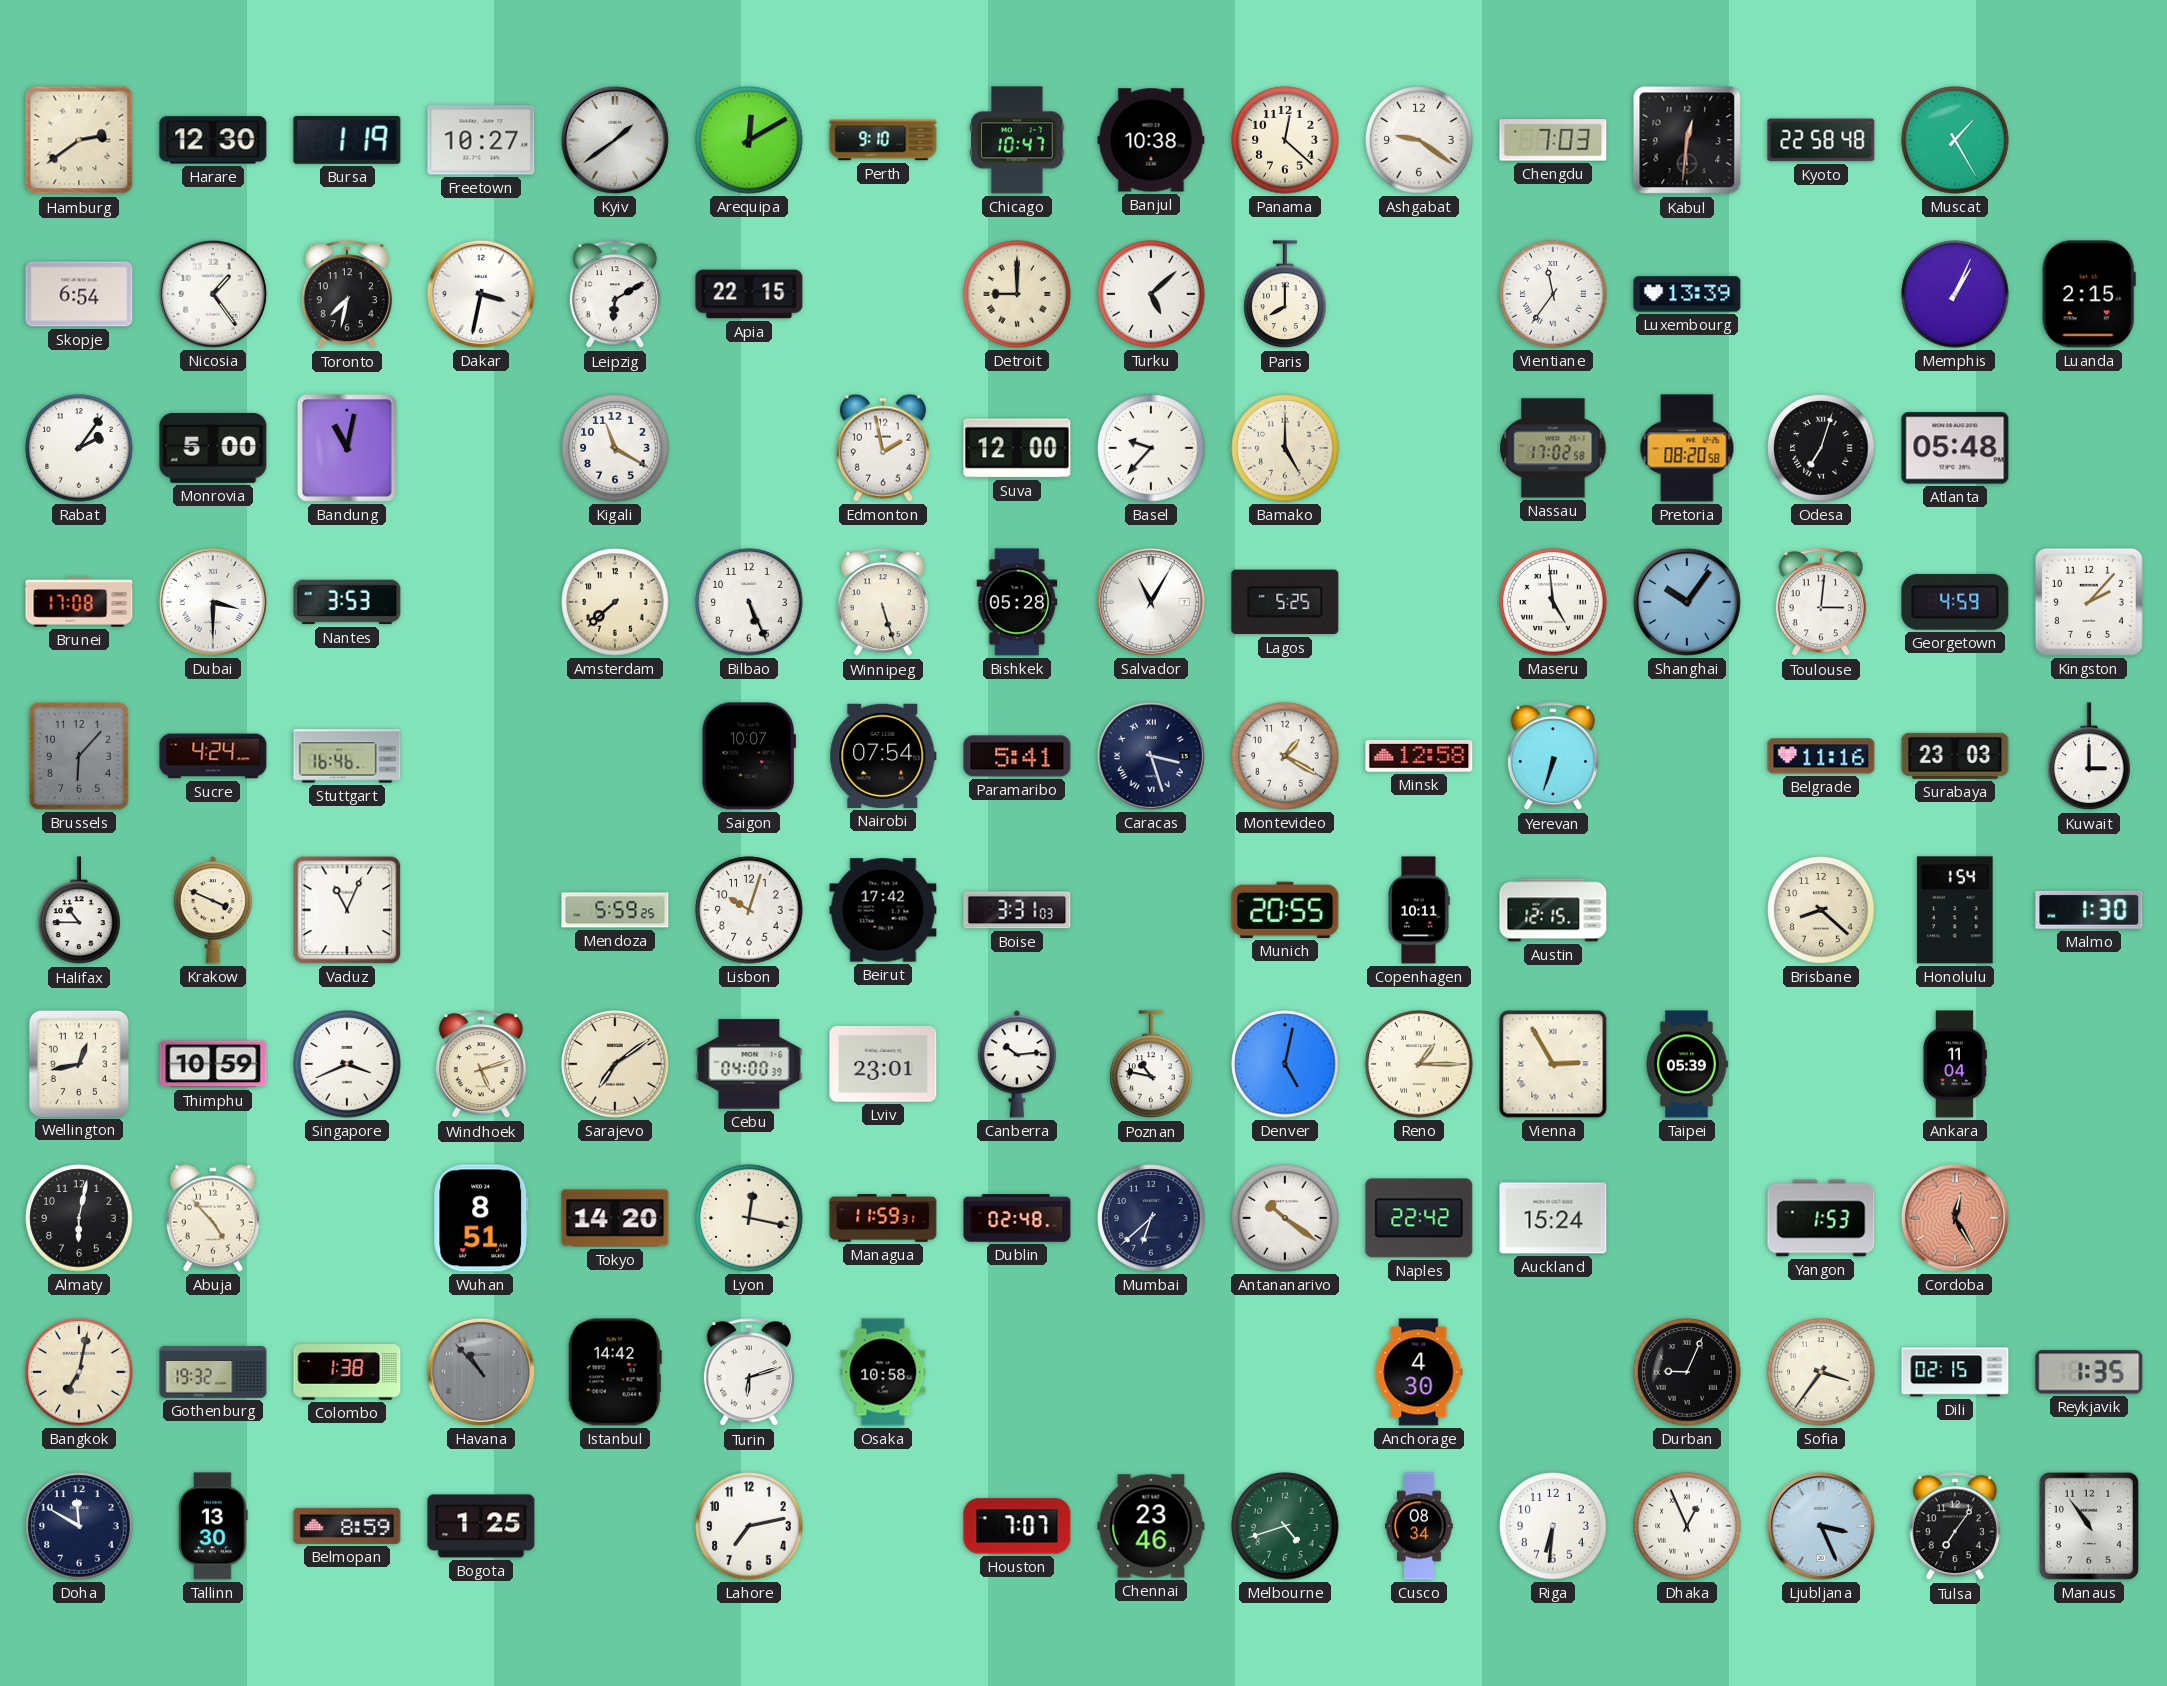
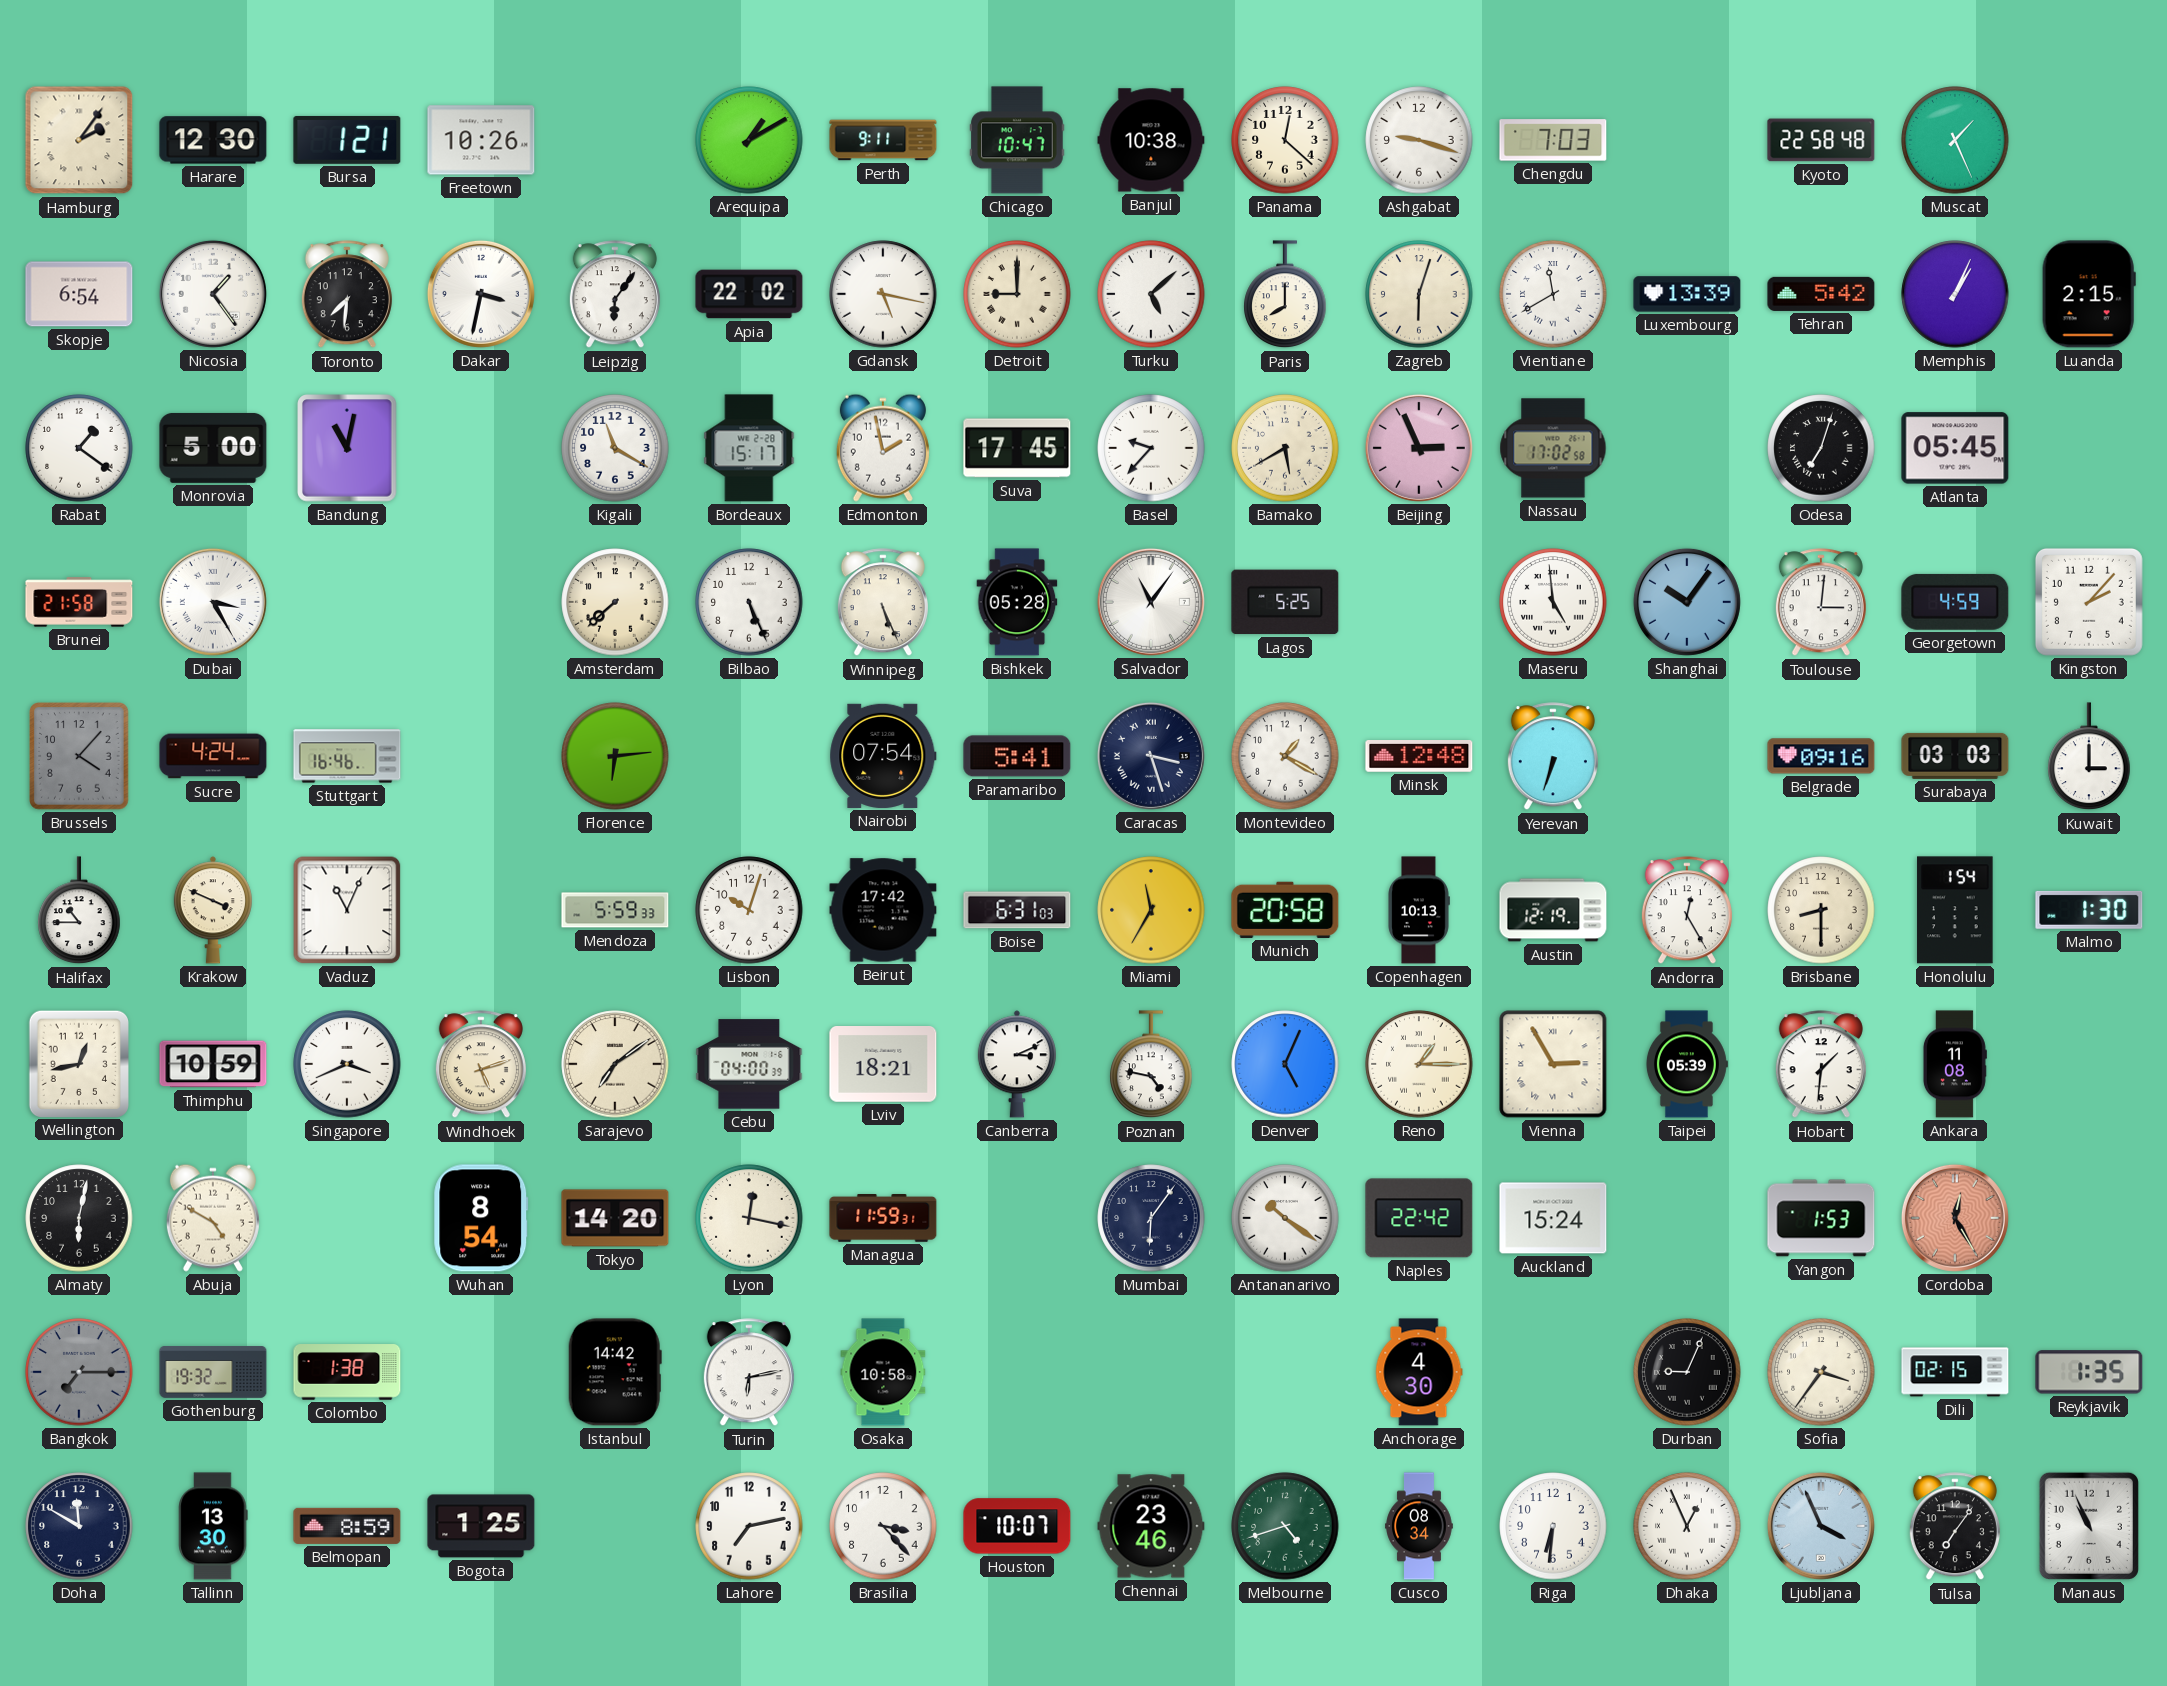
Hamburg: 2:39 -> 2:06
Bursa: 1:19 -> 1:21
Freetown: 10:27 -> 10:26
Kyiv: 1:39 -> none
Arequipa: 12:10 -> 1:10
Perth: 9:10 -> 9:11
Ashgabat: 9:21 -> 9:18
Kabul: 12:31 -> none
Muscat: 1:25 -> 1:26
Toronto: 7:32 -> 7:31
Leipzig: 6:10 -> 6:06
Apia: 22:15 -> 22:02
Gdansk: none -> 5:17
Zagreb: none -> 6:03
Vientiane: 11:36 -> 11:40
Tehran: none -> 5:42
Rabat: 2:06 -> 1:21
Bordeaux: none -> 15:17
Suva: 12:00 -> 17:45
Bamako: 5:00 -> 5:40
Beijing: none -> 2:56
Pretoria: 08:20 -> none
Atlanta: 05:48 -> 05:45
Brunei: 17:08 -> 21:58
Dubai: 3:30 -> 3:25
Nantes: 3:53 -> none
Winnipeg: 5:27 -> 5:26
Salvador: 11:05 -> 11:06
Brussels: 6:07 -> 4:07
Florence: none -> 6:14
Saigon: 10:07 -> none
Minsk: 12:58 -> 12:48
Belgrade: 11:16 -> 09:16
Surabaya: 23:03 -> 03:03
Mendoza: 5:59:25 -> 5:59:33
Boise: 3:31 -> 6:31
Miami: none -> 11:35
Munich: 20:55 -> 20:58
Copenhagen: 10:11 -> 10:13
Austin: 12:15 -> 12:19
Andorra: none -> 12:25
Brisbane: 8:22 -> 8:30
Lviv: 23:01 -> 18:21
Canberra: 10:14 -> 3:11
Poznan: 10:47 -> 4:47
Denver: 5:02 -> 5:04
Hobart: none -> 1:31
Ankara: 11:04 -> 11:08
Abuja: 4:53 -> 4:50
Wuhan: 8:51 -> 8:54
Dublin: 02:48 -> none
Mumbai: 6:38 -> 6:06
Bangkok: 7:02 -> 7:15
Bangkok dial: cream -> grey
Havana: 10:53 -> none
Turin: 6:12 -> 6:13
Brasilia: none -> 3:23
Houston: 7:07 -> 10:07
Ljubljana: 3:26 -> 3:56
Manaus: 10:54 -> 10:56
